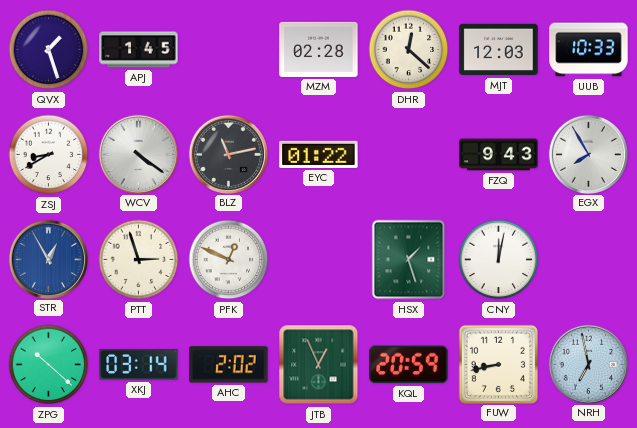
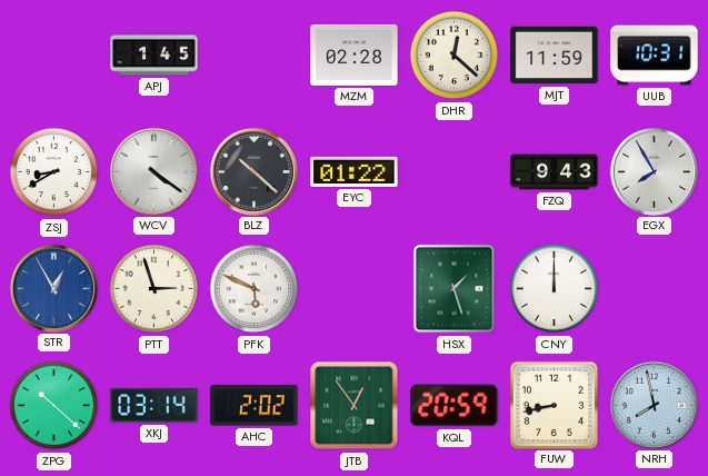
QVX: 1:27 -> none
MJT: 12:03 -> 11:59
UUB: 10:33 -> 10:31
BLZ: 11:13 -> 10:22
PFK: 12:49 -> 5:49
CNY: 12:02 -> 12:00
JTB: 12:56 -> 12:54
NRH: 6:58 -> 7:58
